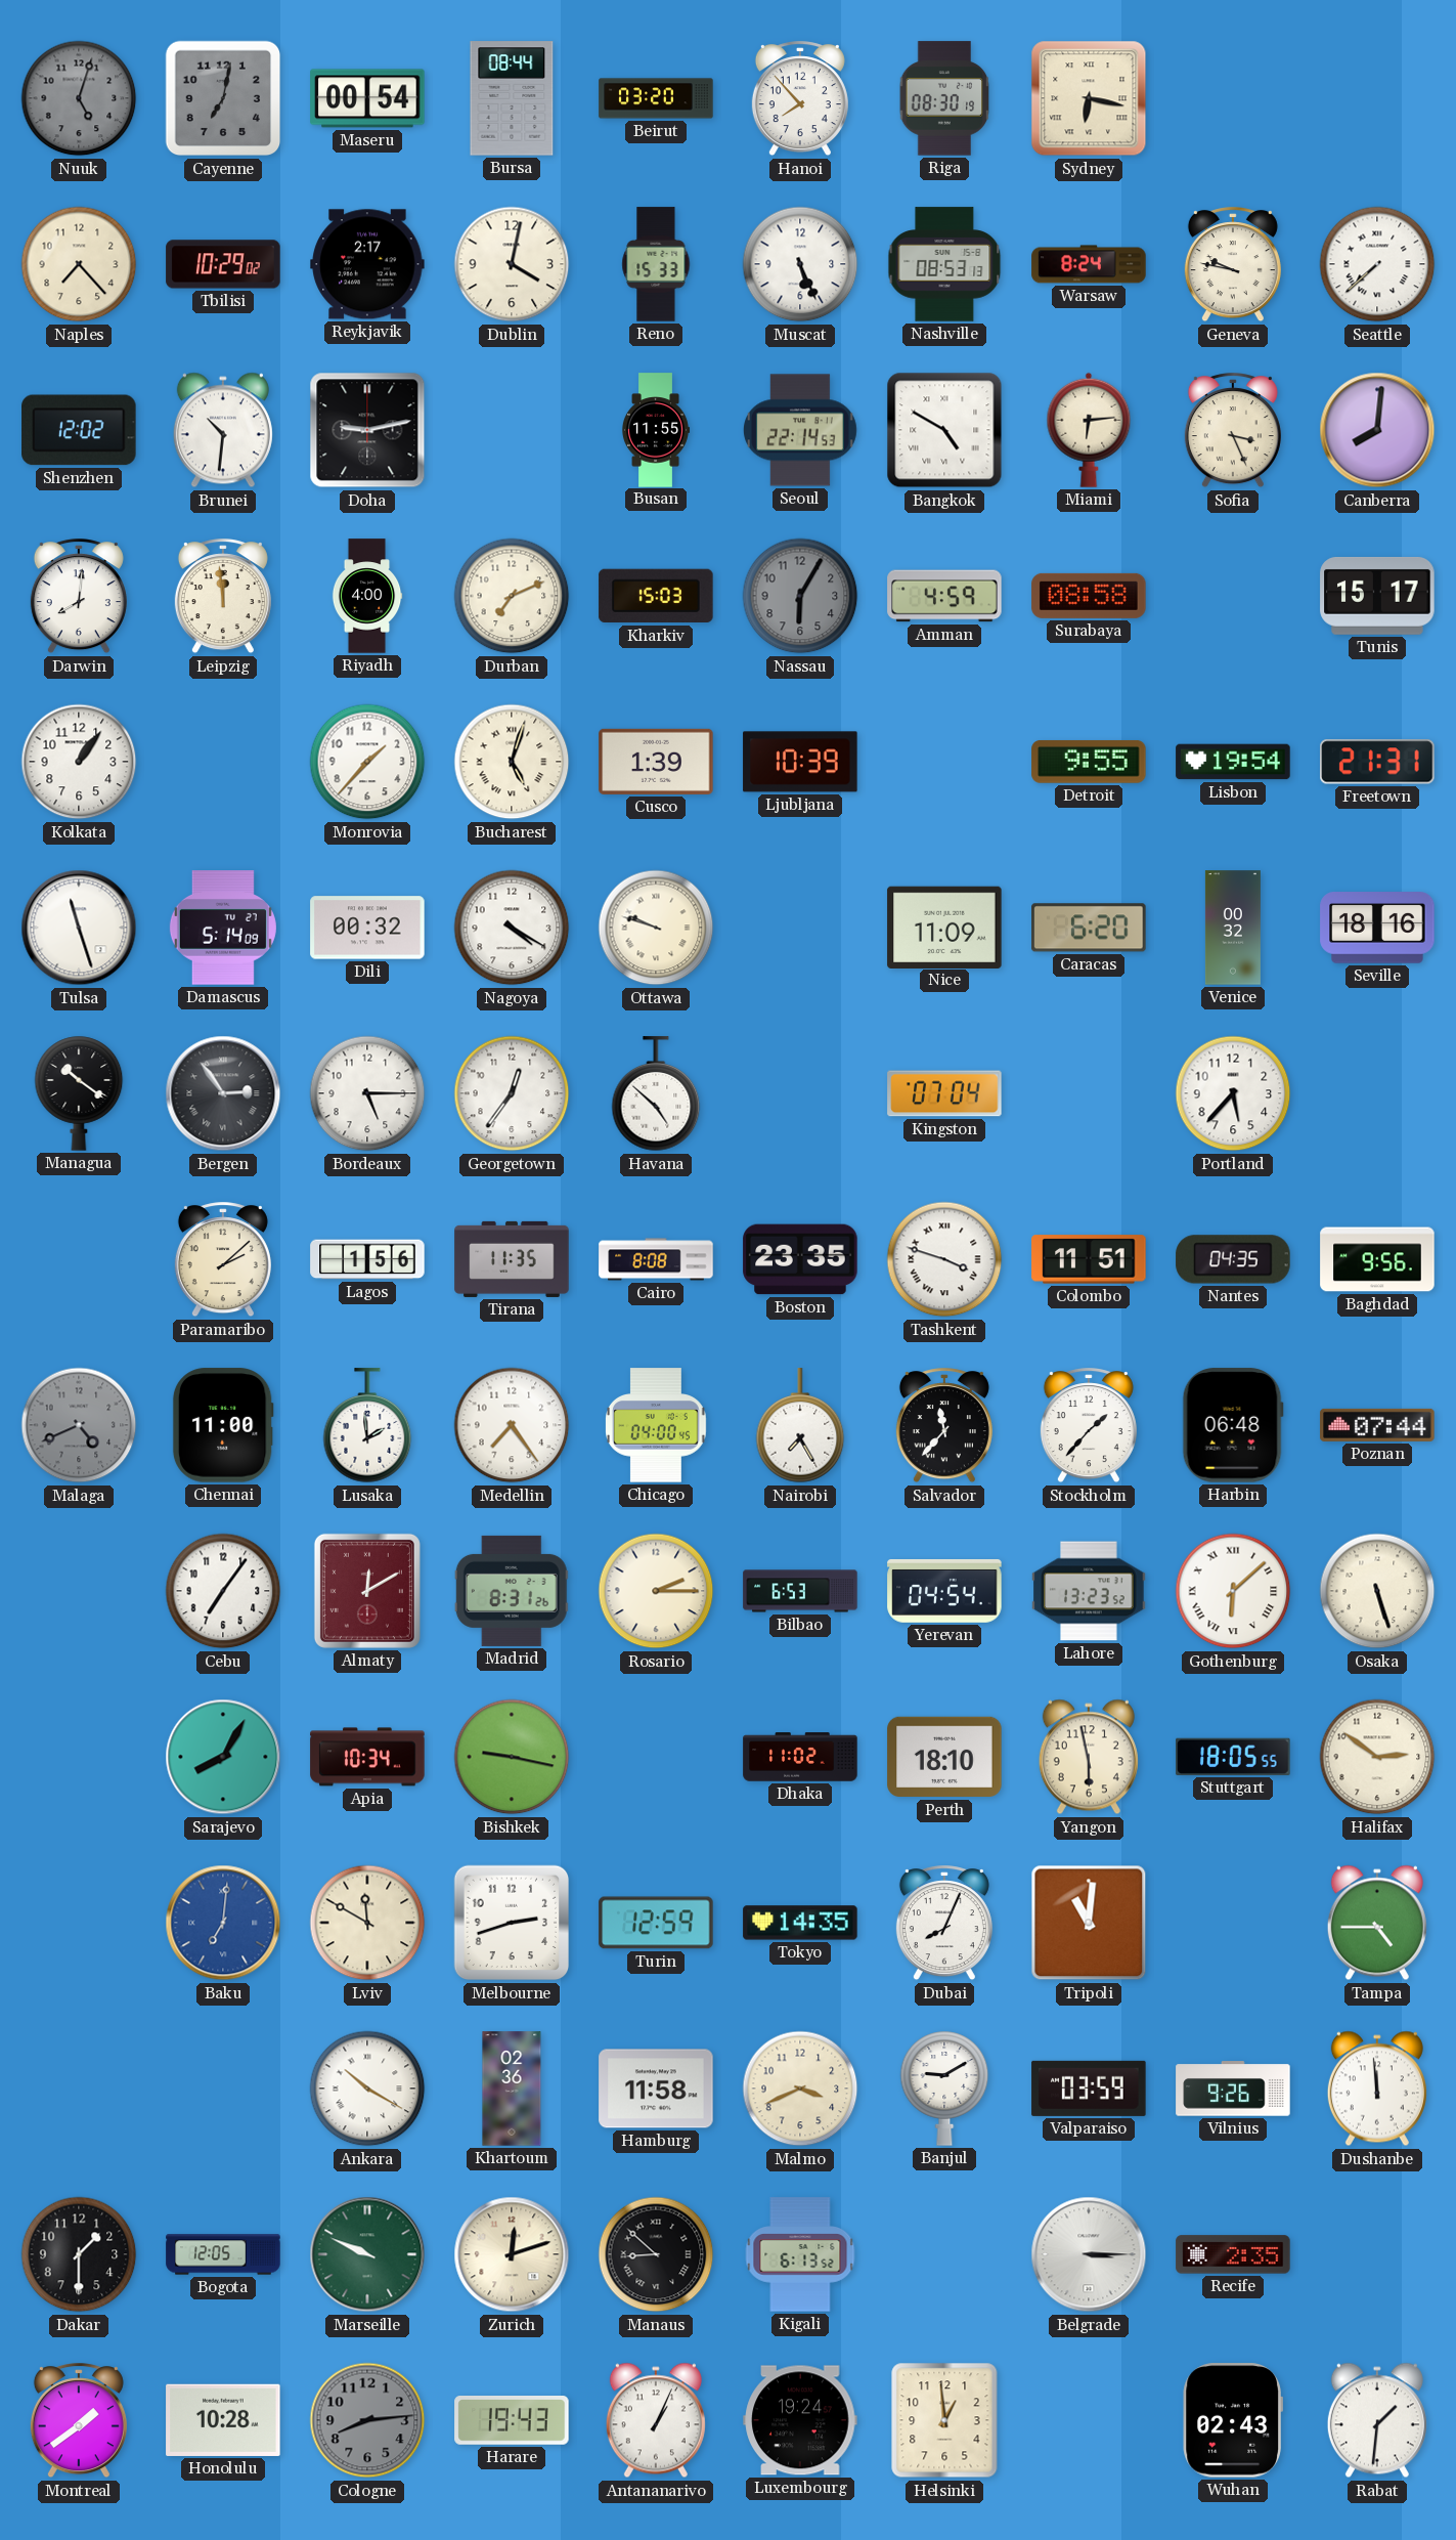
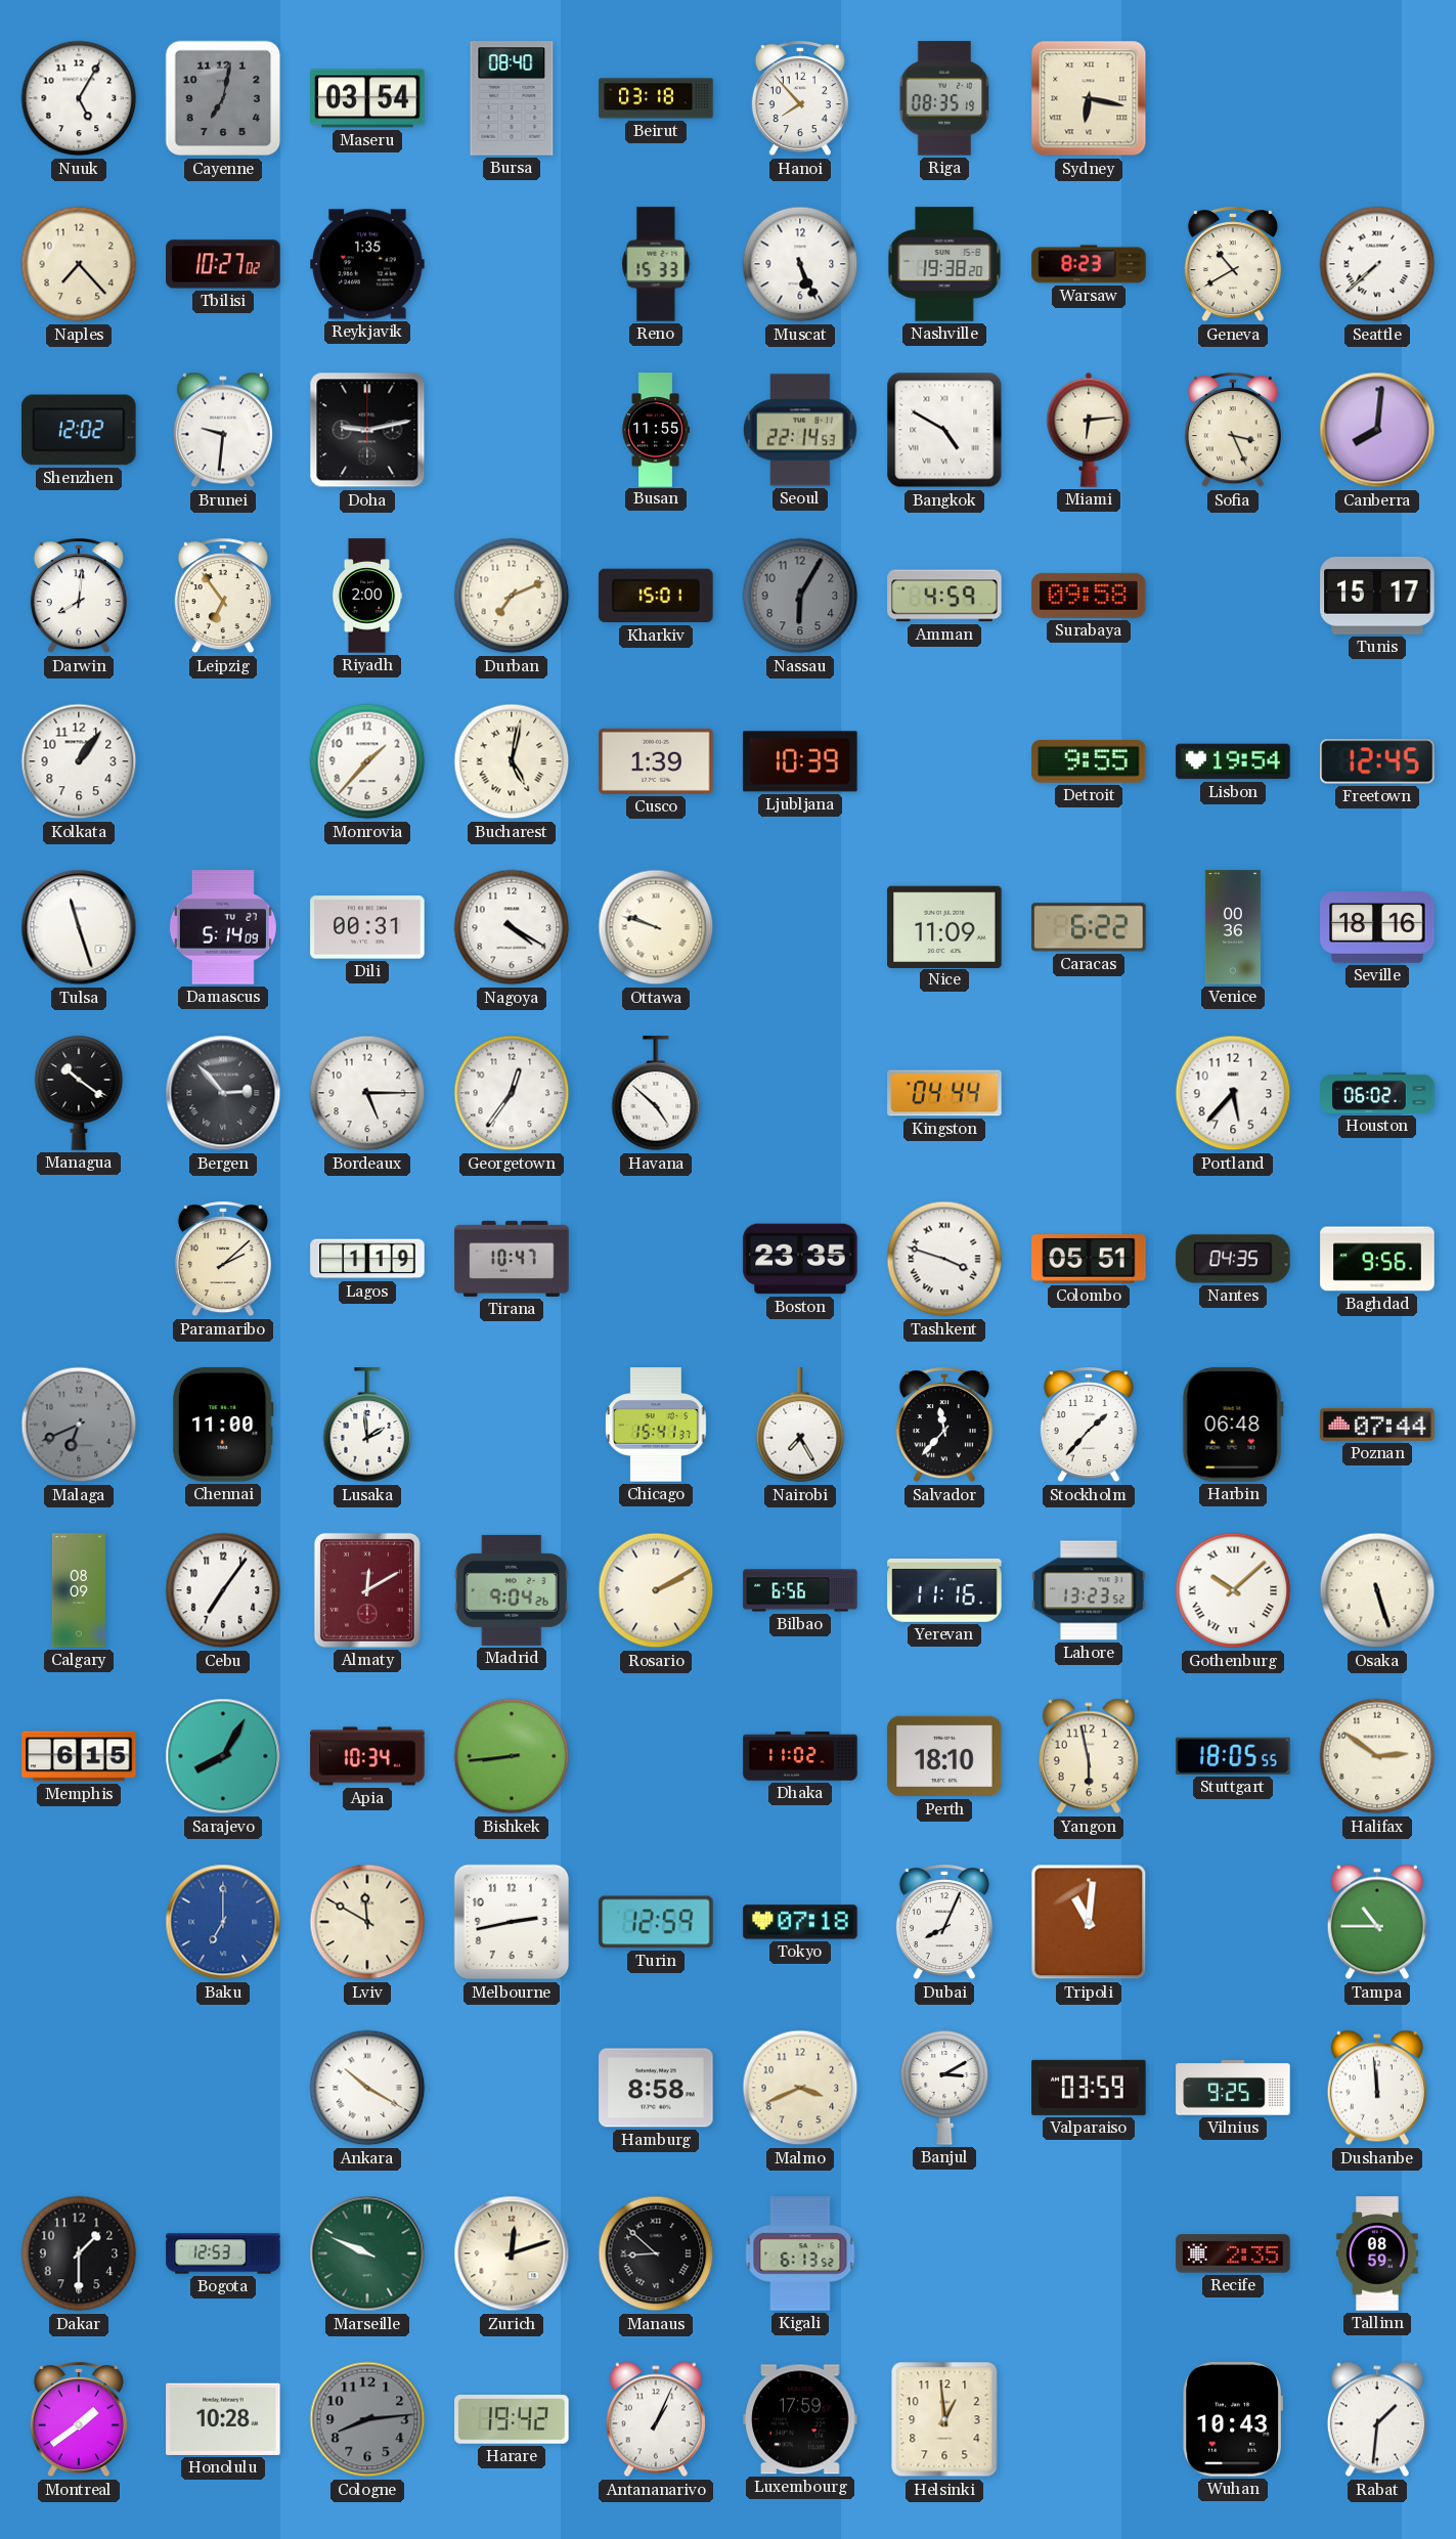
Nuuk: 5:03 -> 5:05
Nuuk dial: grey -> white
Maseru: 00:54 -> 03:54
Bursa: 08:44 -> 08:40
Beirut: 03:20 -> 03:18
Riga: 08:30 -> 08:35
Tbilisi: 10:29 -> 10:27
Reykjavik: 2:17 -> 1:35
Dublin: 4:02 -> none
Nashville: 08:53 -> 19:38
Warsaw: 8:24 -> 8:23
Geneva: 9:47 -> 10:40
Brunei: 10:31 -> 9:31
Leipzig: 11:59 -> 6:54
Riyadh: 4:00 -> 2:00
Kharkiv: 15:03 -> 15:01
Surabaya: 08:58 -> 09:58
Bucharest: 5:03 -> 5:02
Freetown: 21:31 -> 12:45
Dili: 00:32 -> 00:31
Caracas: 6:20 -> 6:22
Venice: 00:32 -> 00:36
Bergen: 2:54 -> 2:53
Kingston: 07:04 -> 04:44
Houston: none -> 06:02
Lagos: 1:56 -> 1:19
Tirana: 11:35 -> 10:47
Cairo: 8:08 -> none
Colombo: 11:51 -> 05:51
Malaga: 4:41 -> 6:41
Medellin: 7:24 -> none
Chicago: 04:00 -> 15:41
Calgary: none -> 08:09
Madrid: 8:31 -> 9:04
Rosario: 2:15 -> 2:10
Bilbao: 6:53 -> 6:56
Yerevan: 04:54 -> 11:16
Gothenburg: 6:08 -> 10:08
Memphis: none -> 6:15
Bishkek: 9:17 -> 8:44
Baku: 7:01 -> 7:00
Melbourne: 2:42 -> 2:43
Tokyo: 14:35 -> 07:18
Tampa: 4:45 -> 10:45
Khartoum: 02:36 -> none
Hamburg: 11:58 -> 8:58
Banjul: 9:10 -> 3:10
Vilnius: 9:26 -> 9:25
Bogota: 12:05 -> 12:53
Belgrade: 3:15 -> none
Tallinn: none -> 08:59
Harare: 19:43 -> 19:42
Luxembourg: 19:24 -> 17:59
Wuhan: 02:43 -> 10:43
